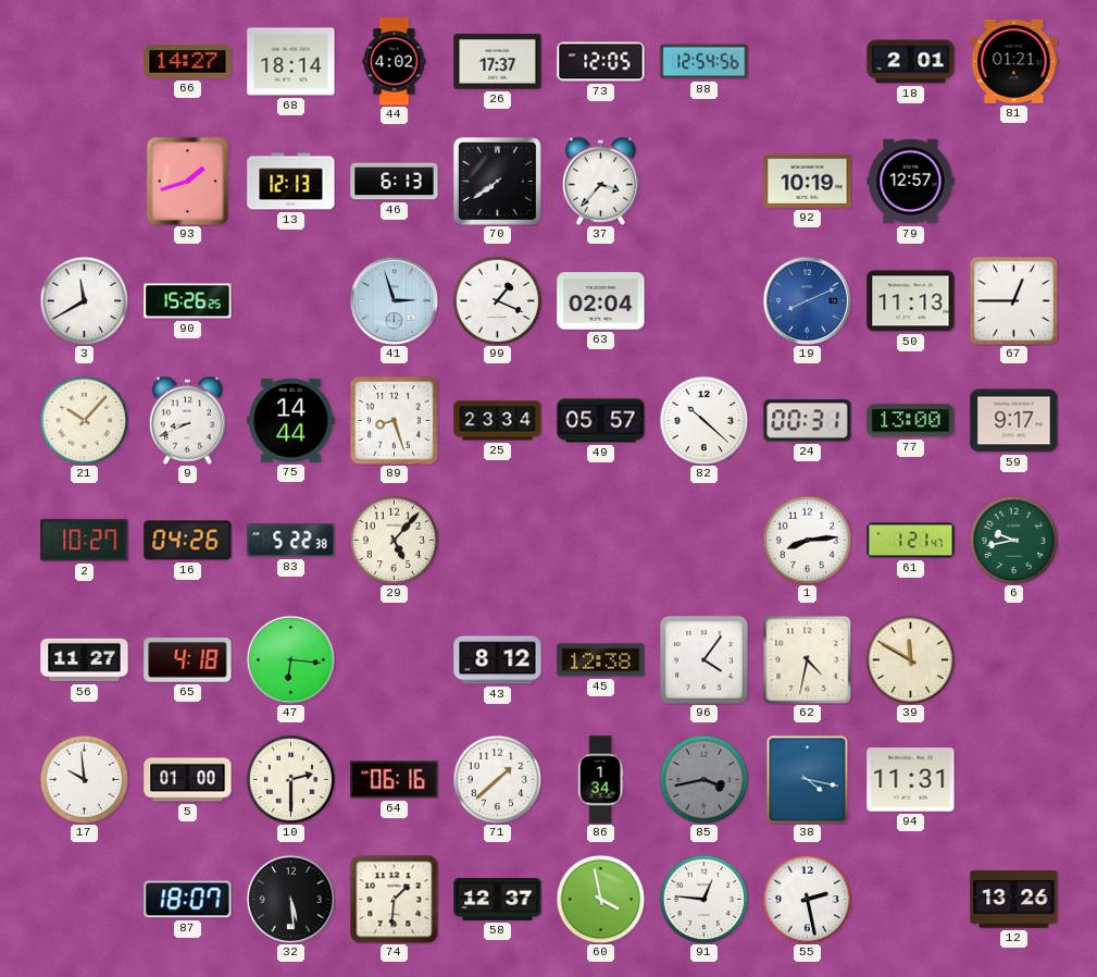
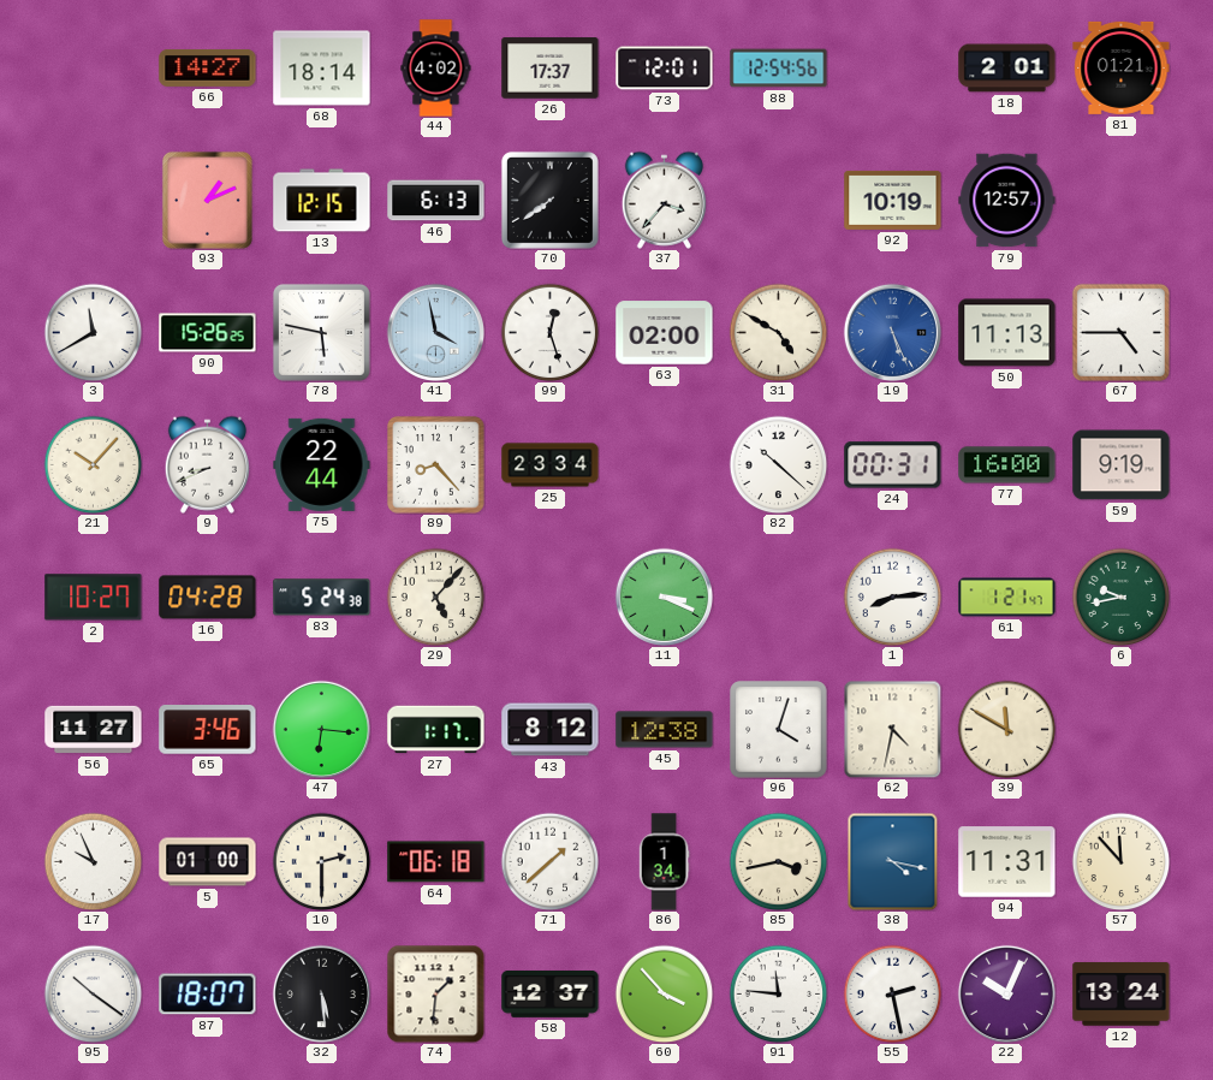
73: 12:05 -> 12:01
93: 1:42 -> 1:11
13: 12:13 -> 12:15
78: none -> 5:47
41: 2:57 -> 3:58
99: 1:19 -> 12:27
63: 02:04 -> 02:00
31: none -> 4:50
19: 8:11 -> 5:26
67: 12:45 -> 4:45
75: 14:44 -> 22:44
89: 8:27 -> 8:23
49: 05:57 -> none
77: 13:00 -> 16:00
59: 9:17 -> 9:19
16: 04:26 -> 04:28
83: 5:22 -> 5:24
11: none -> 3:19
65: 4:18 -> 3:46
27: none -> 1:17
96: 4:06 -> 4:03
17: 9:59 -> 9:56
64: 06:16 -> 06:18
85 dial: grey -> cream
57: none -> 11:53
95: none -> 10:21
60: 3:58 -> 3:53
91: 12:46 -> 11:46
22: none -> 10:04
12: 13:26 -> 13:24
